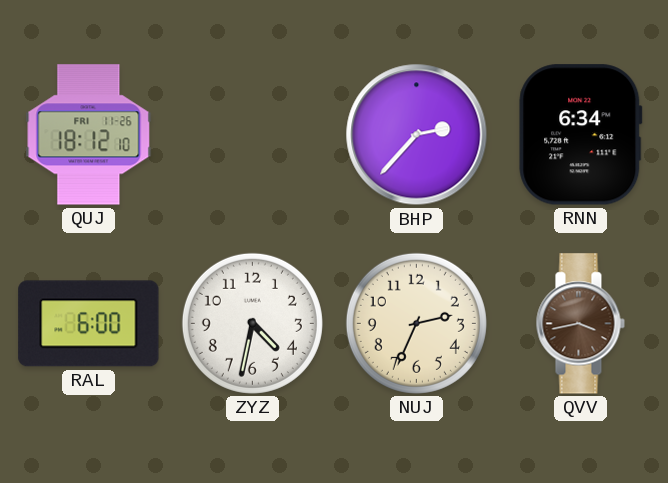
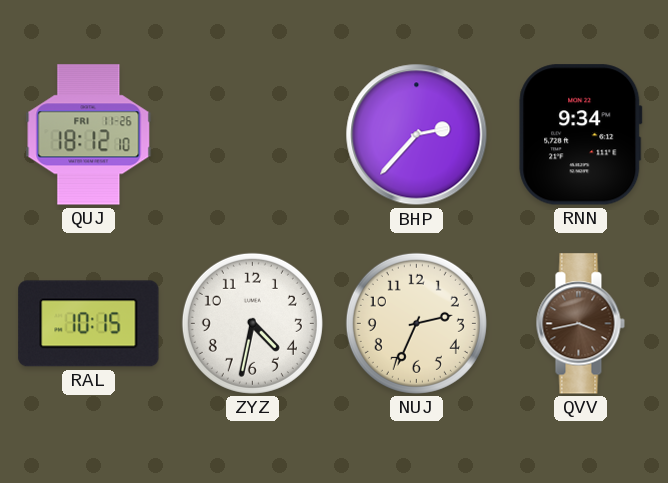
RNN: 6:34 -> 9:34
RAL: 6:00 -> 10:15
